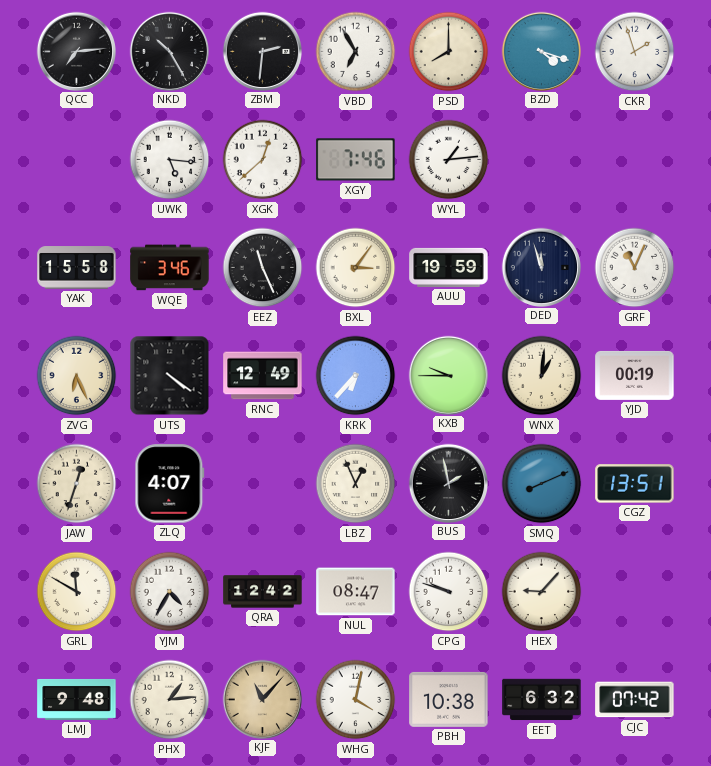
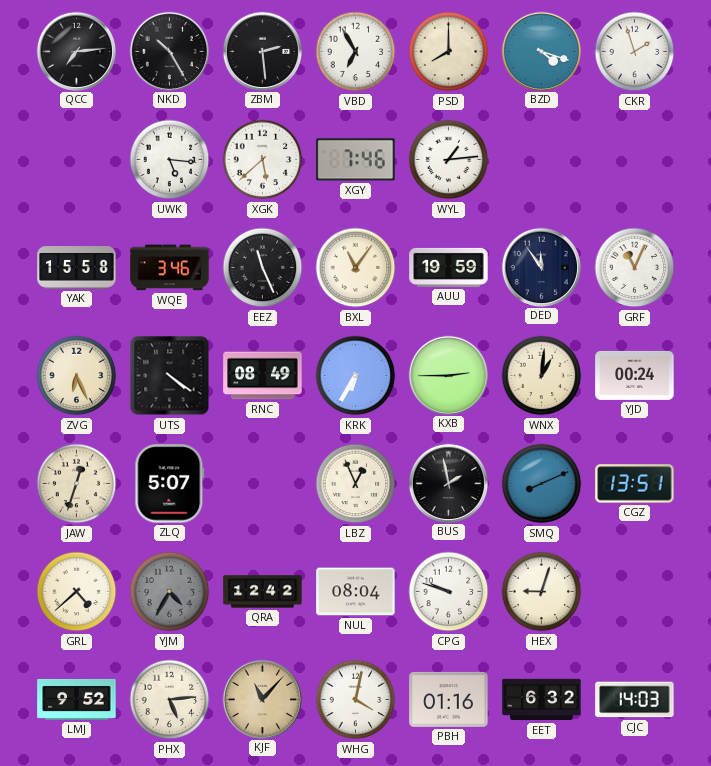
ZBM: 2:31 -> 2:29
XGK: 12:38 -> 5:38
BXL: 3:06 -> 11:06
DED: 11:57 -> 11:54
RNC: 12:49 -> 08:49
KRK: 6:37 -> 6:35
KXB: 9:45 -> 2:45
YJD: 00:19 -> 00:24
ZLQ: 4:07 -> 5:07
GRL: 11:50 -> 4:38
YJM dial: white -> grey
NUL: 08:47 -> 08:04
HEX: 9:07 -> 9:03
LMJ: 9:48 -> 9:52
PHX: 1:14 -> 5:14
PBH: 10:38 -> 01:16
CJC: 07:42 -> 14:03
